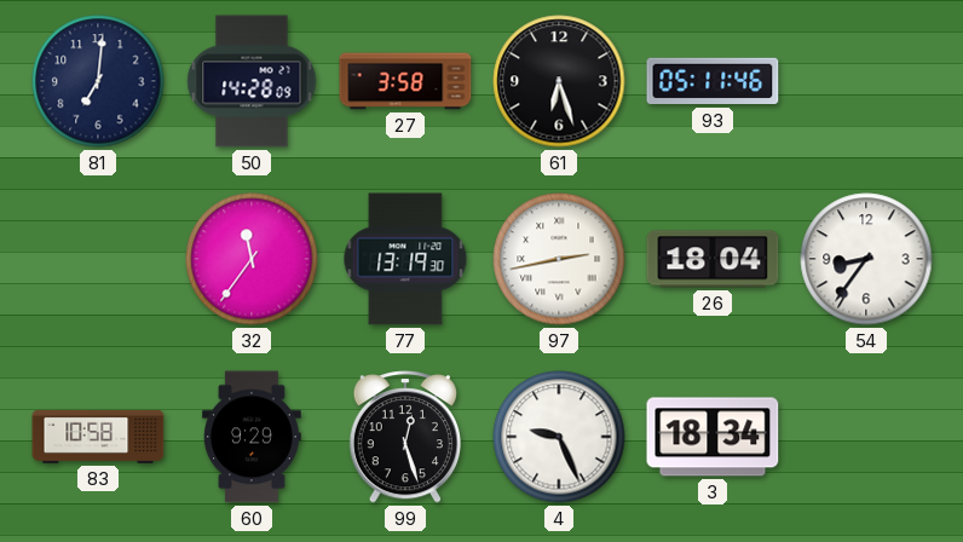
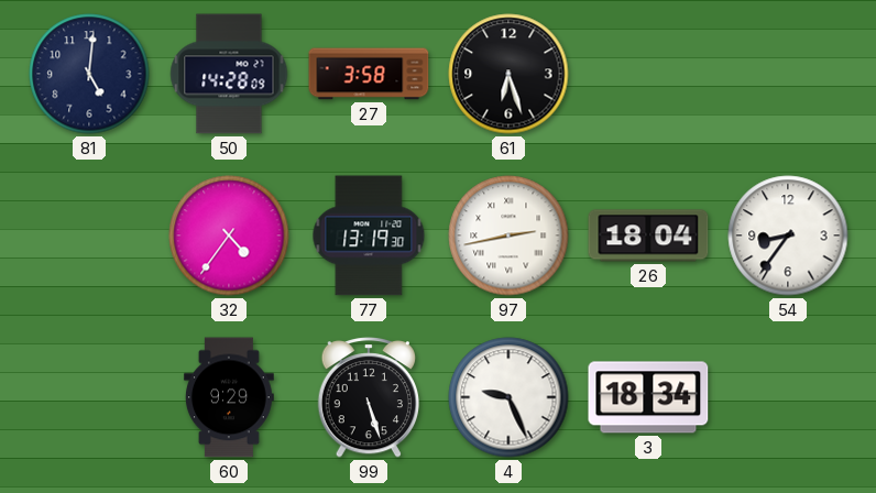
81: 7:01 -> 5:01
93: 05:11 -> none
32: 11:36 -> 4:36
83: 10:58 -> none
99: 12:27 -> 5:27
